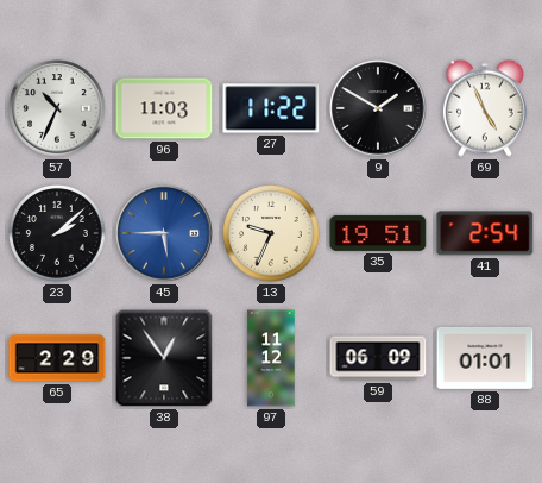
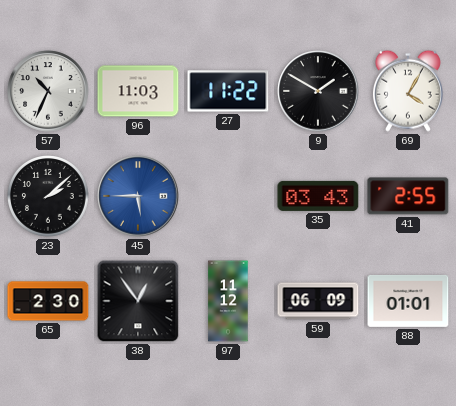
69: 4:56 -> 4:05
13: 9:34 -> none
35: 19:51 -> 03:43
41: 2:54 -> 2:55
65: 2:29 -> 2:30
